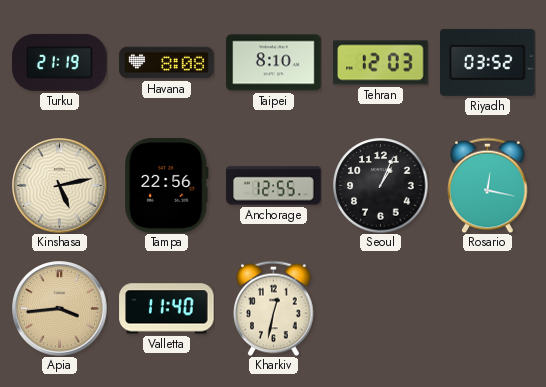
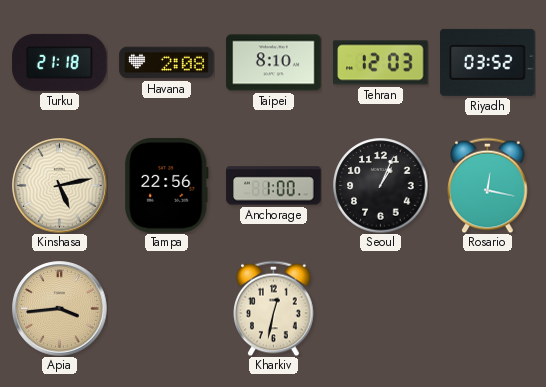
Turku: 21:19 -> 21:18
Havana: 8:08 -> 2:08
Anchorage: 12:55 -> 1:00
Valletta: 11:40 -> none
